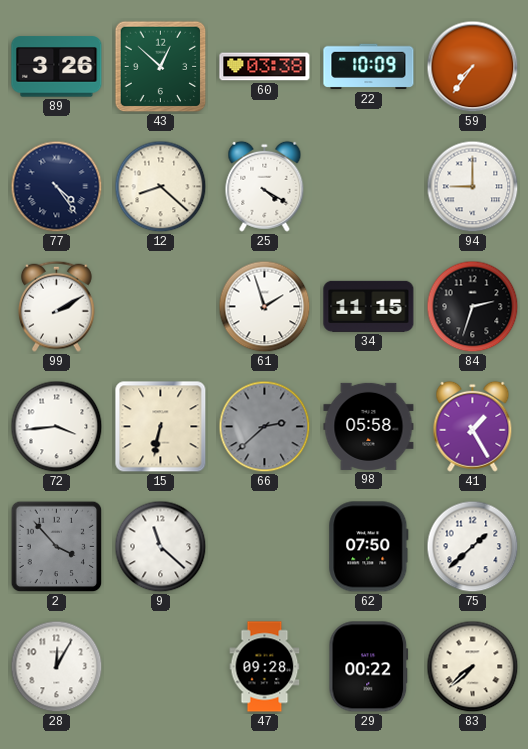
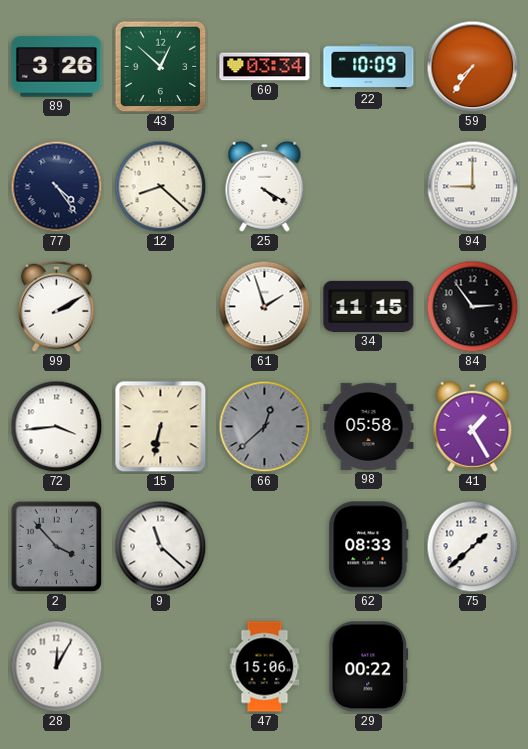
60: 03:38 -> 03:34
84: 2:33 -> 2:54
66: 2:38 -> 12:38
62: 07:50 -> 08:33
47: 09:28 -> 15:06
83: 7:38 -> none
